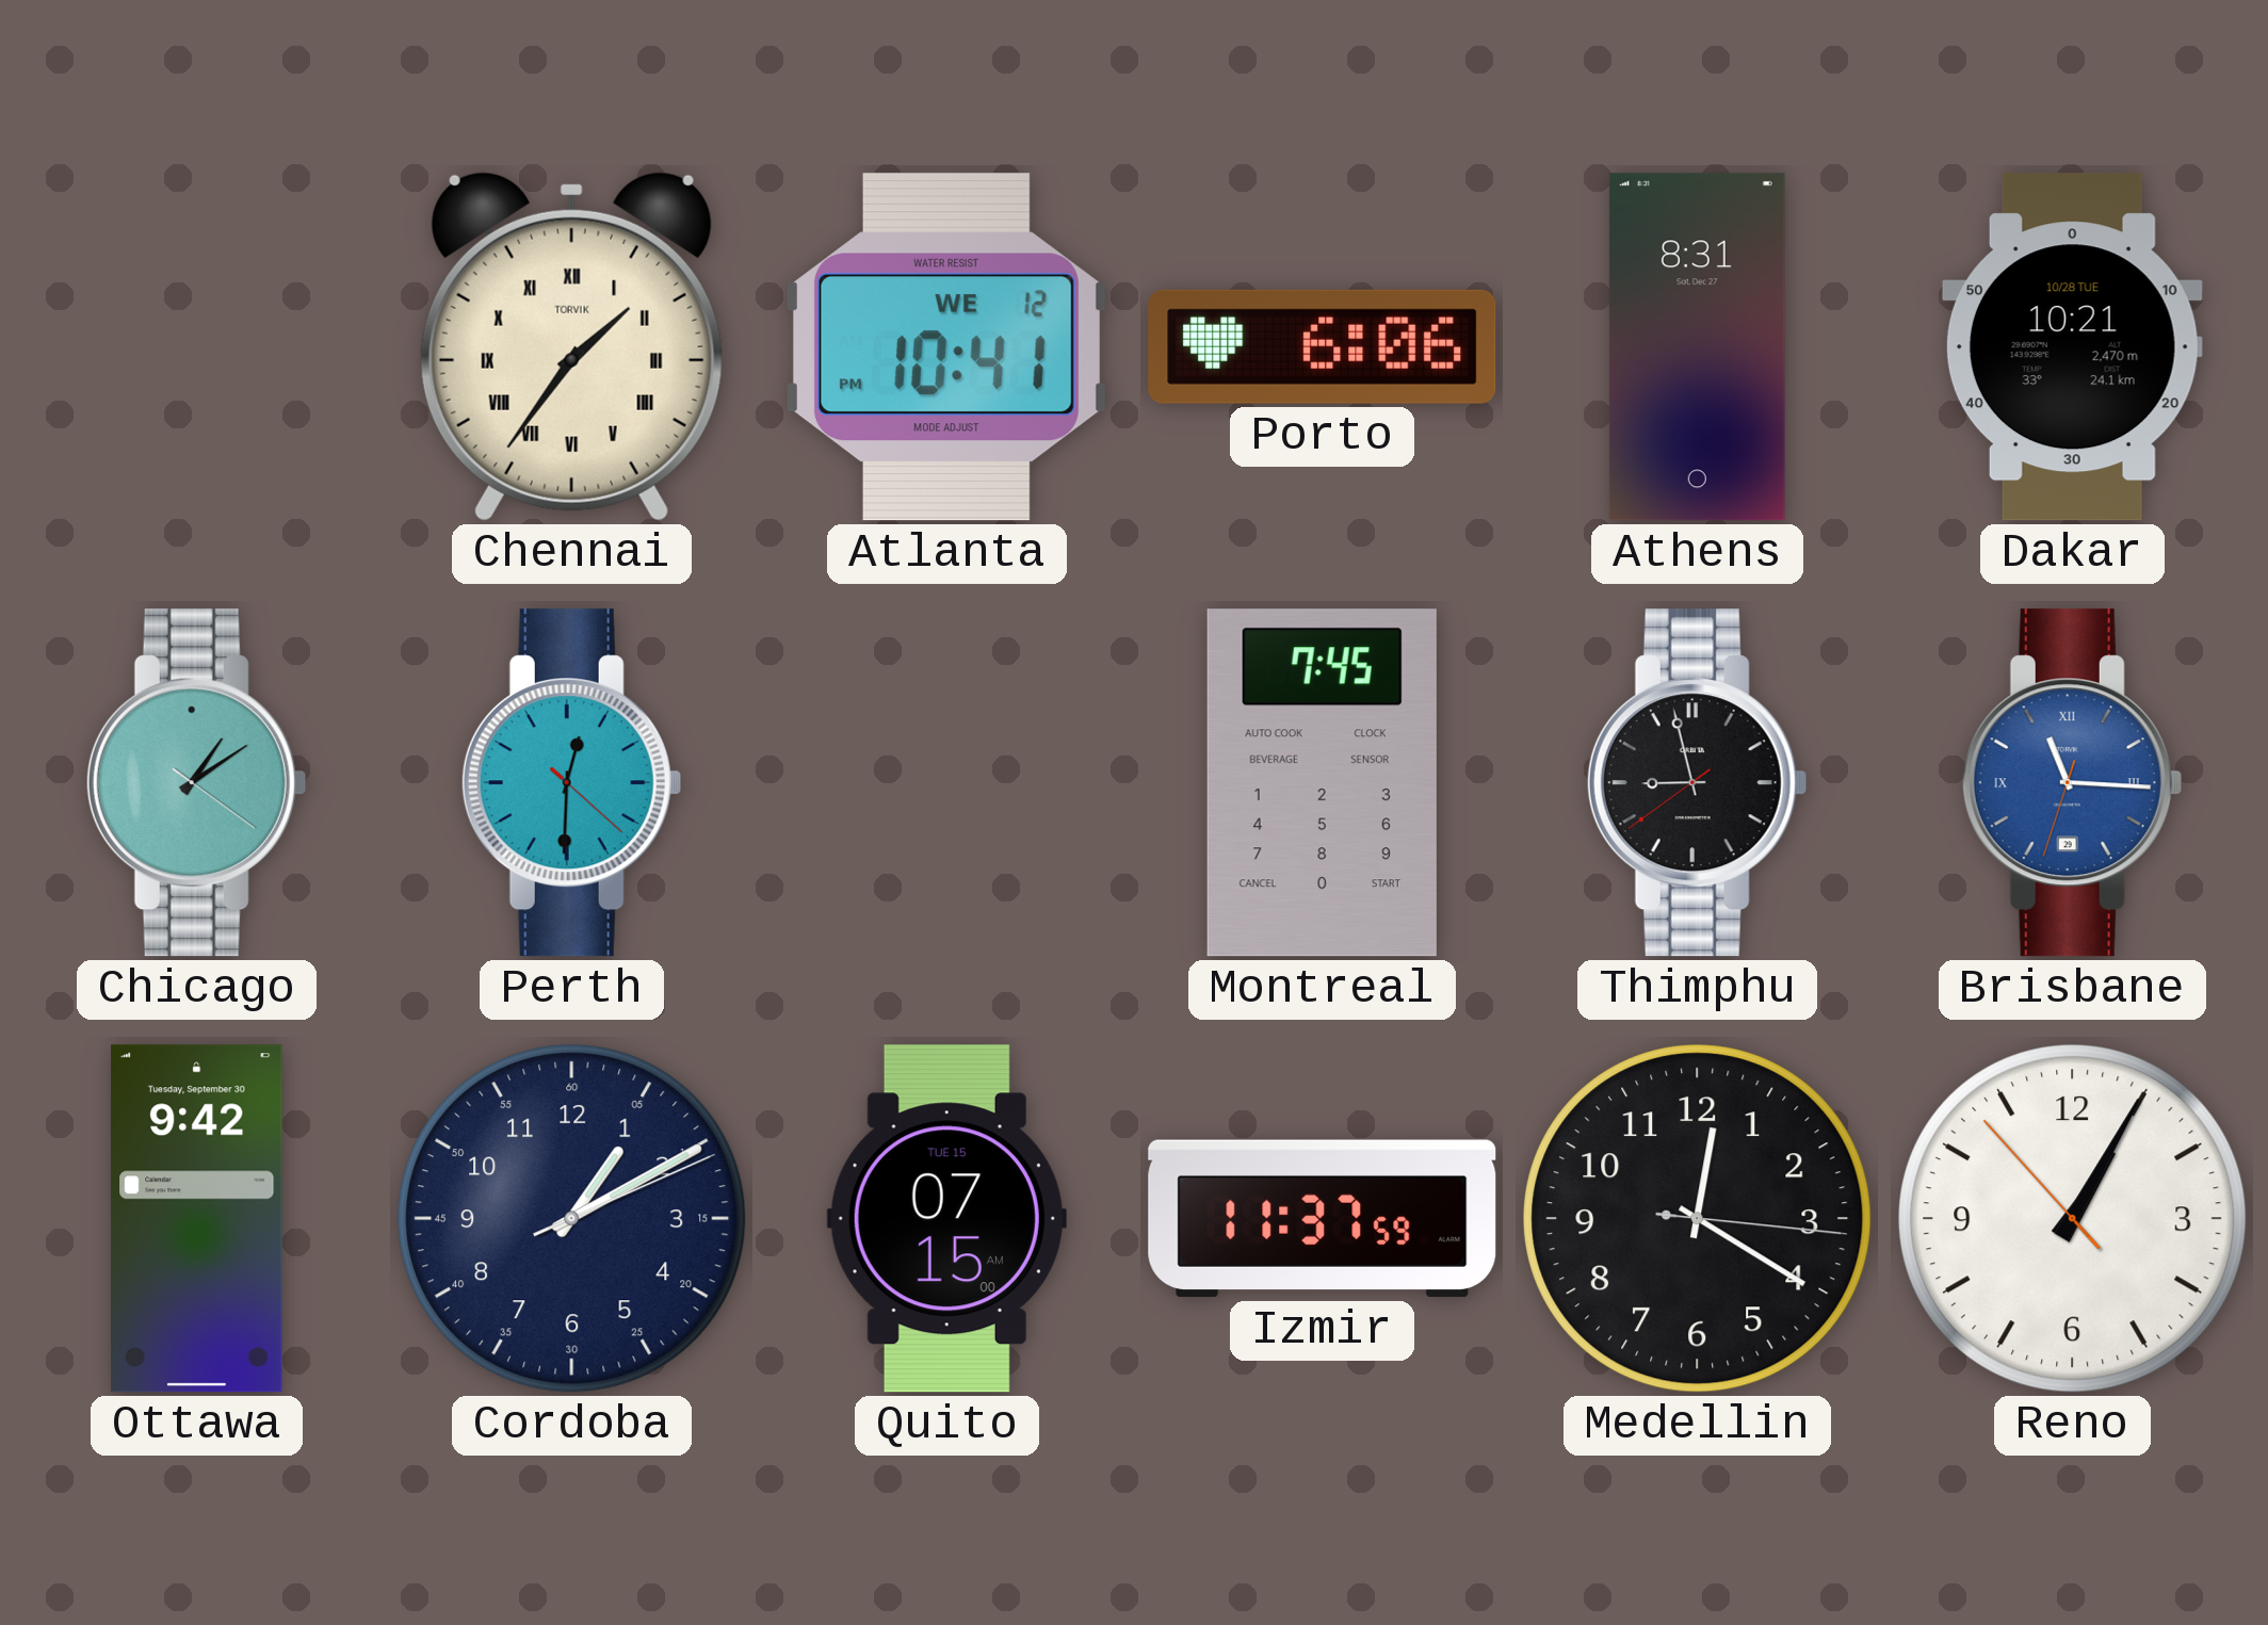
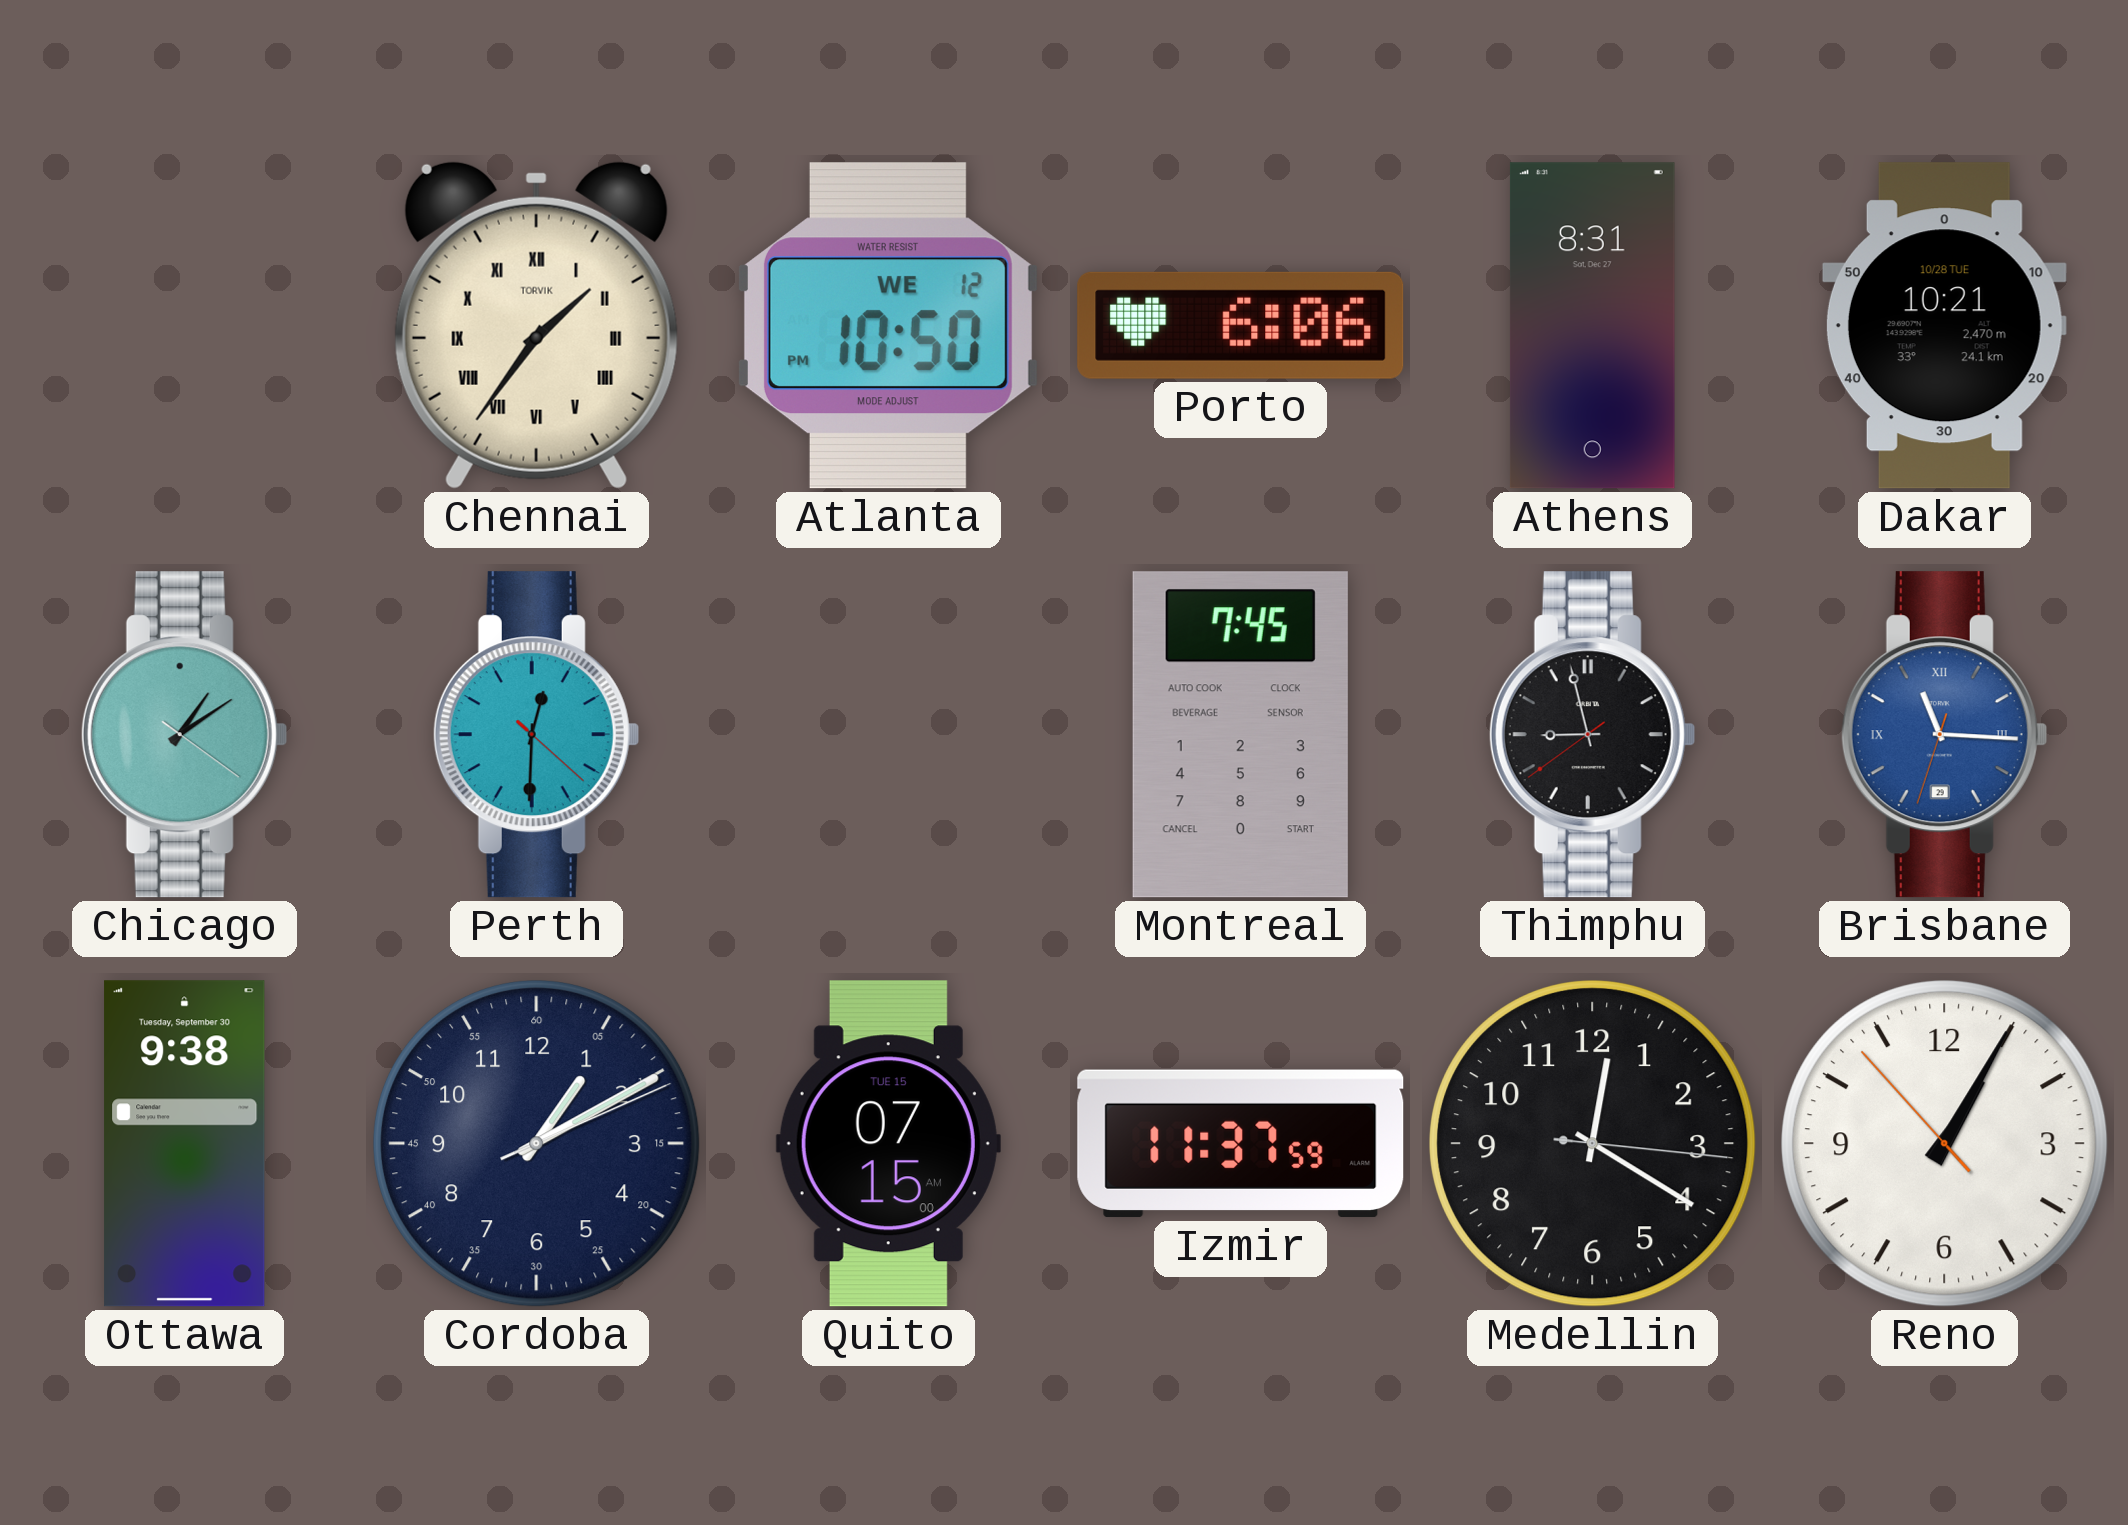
Atlanta: 10:41 -> 10:50
Ottawa: 9:42 -> 9:38
